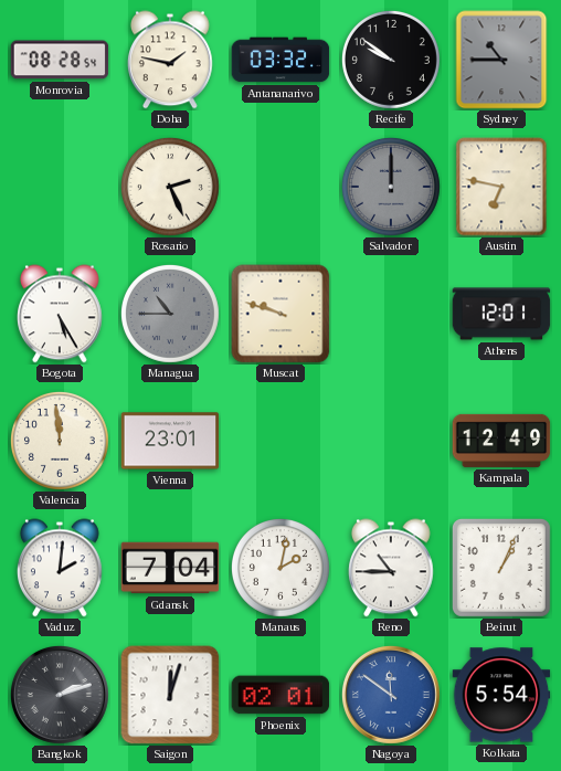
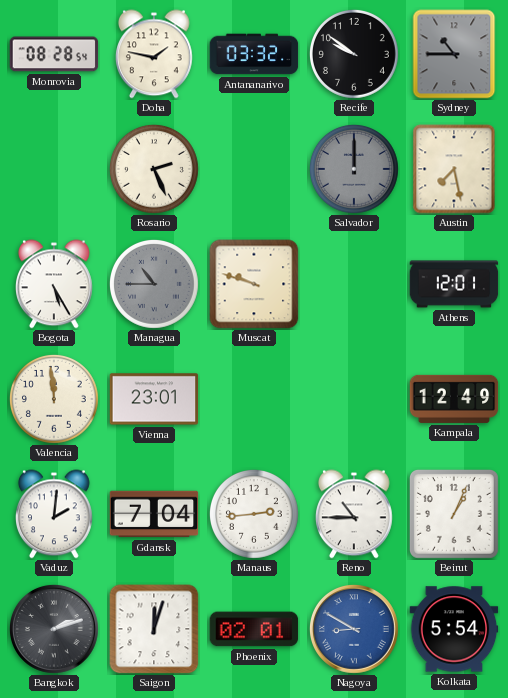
Austin: 6:47 -> 7:28
Manaus: 2:02 -> 2:44
Nagoya: 11:51 -> 8:50
